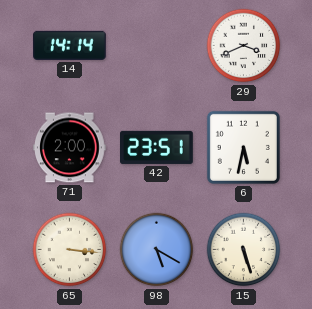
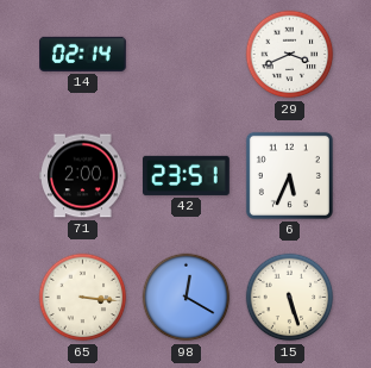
14: 14:14 -> 02:14
6: 5:32 -> 5:34
98: 5:20 -> 12:20
